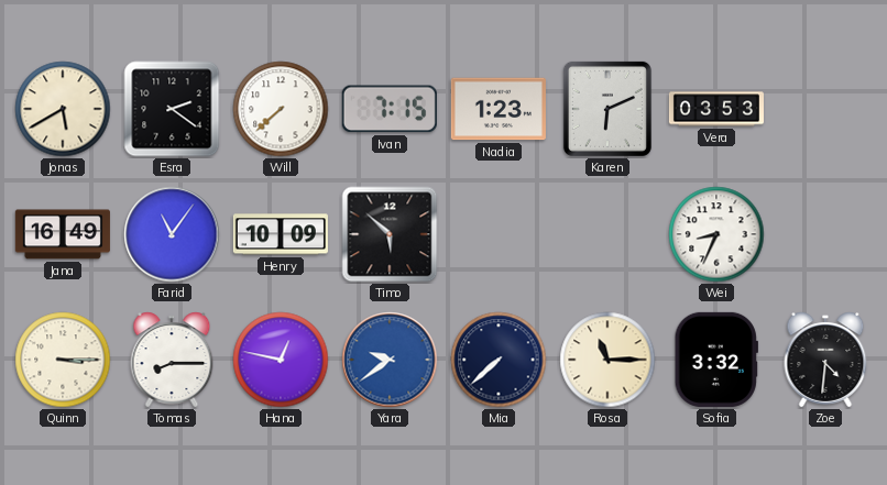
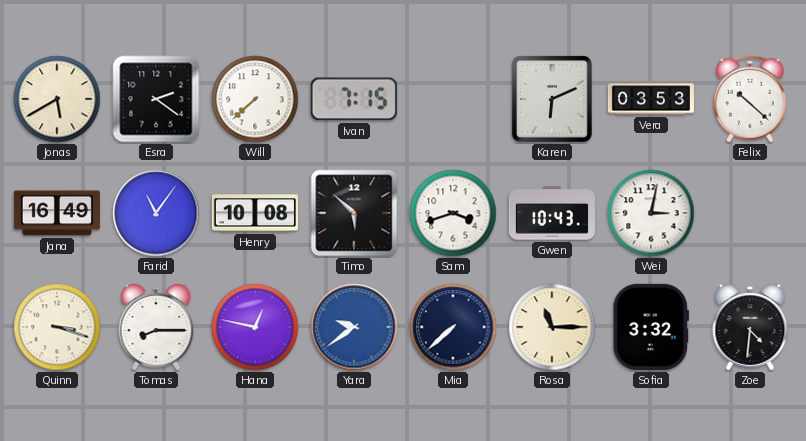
Nadia: 1:23 -> none
Felix: none -> 10:22
Henry: 10:09 -> 10:08
Sam: none -> 3:42
Gwen: none -> 10:43
Wei: 8:34 -> 3:02
Quinn: 3:15 -> 3:18
